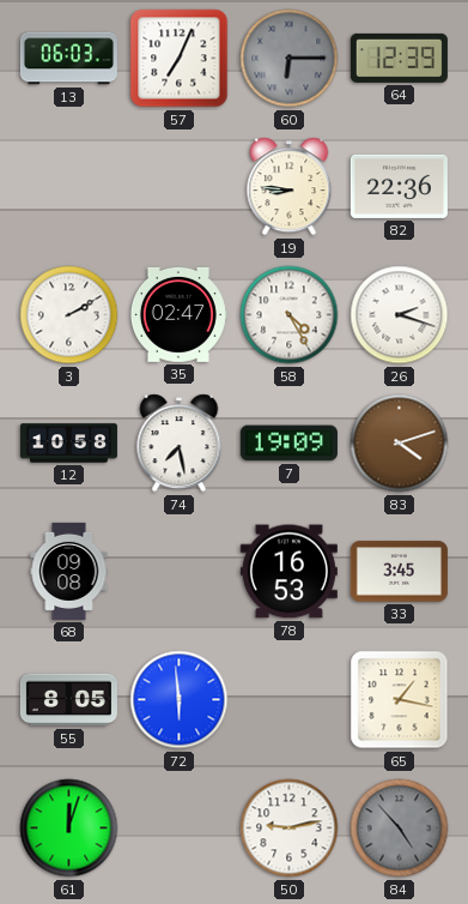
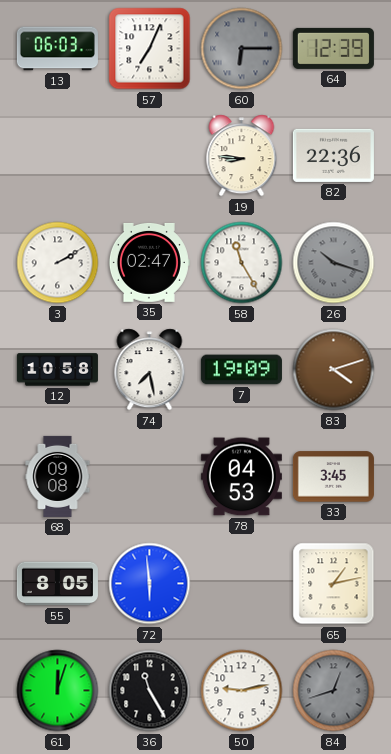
58: 4:25 -> 11:25
26: 2:18 -> 10:18
26 dial: white -> grey
78: 16:53 -> 04:53
65: 1:17 -> 1:13
36: none -> 11:25
84: 4:53 -> 12:42
